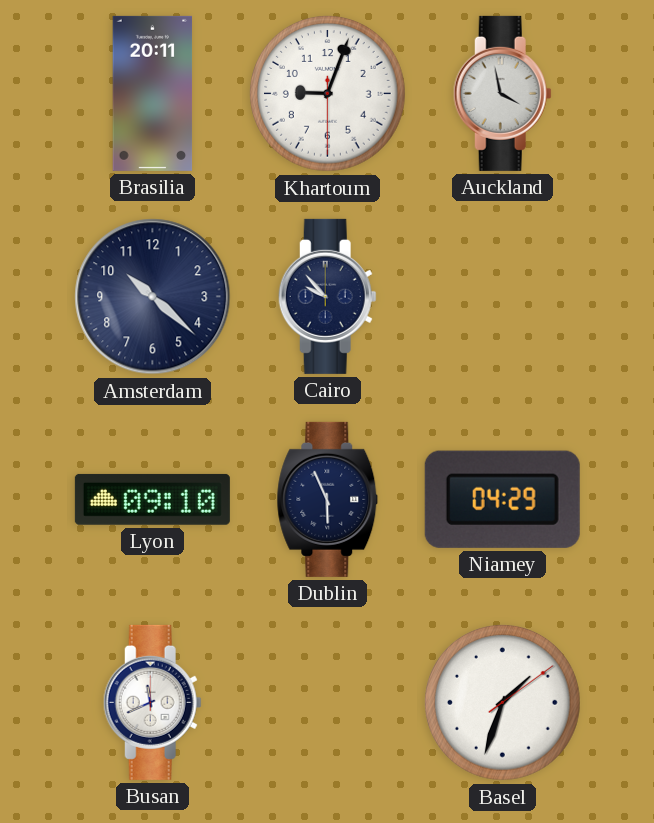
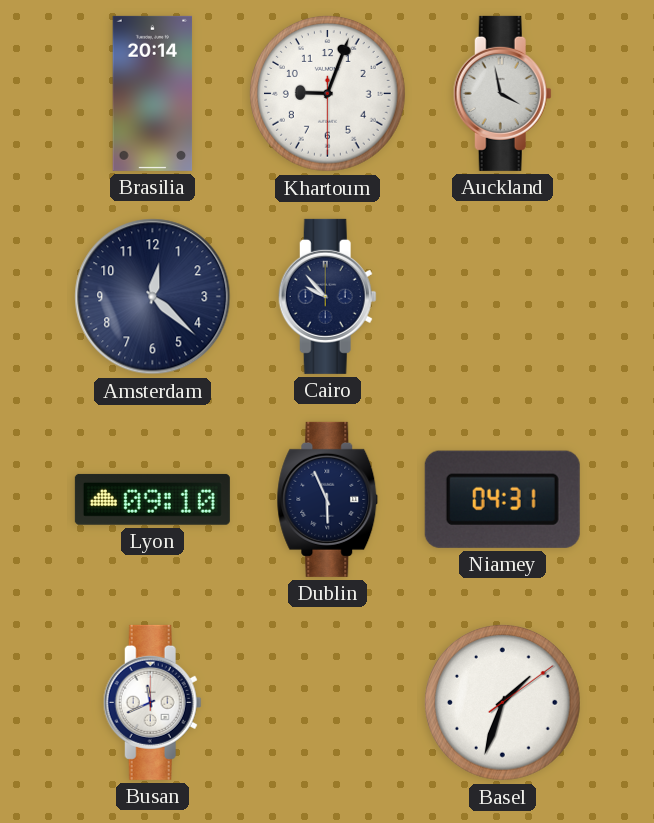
Brasilia: 20:11 -> 20:14
Amsterdam: 10:22 -> 12:22
Niamey: 04:29 -> 04:31
